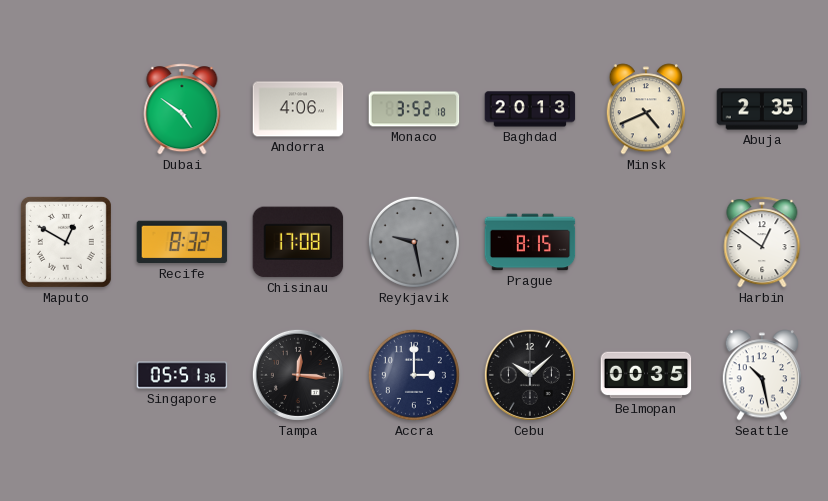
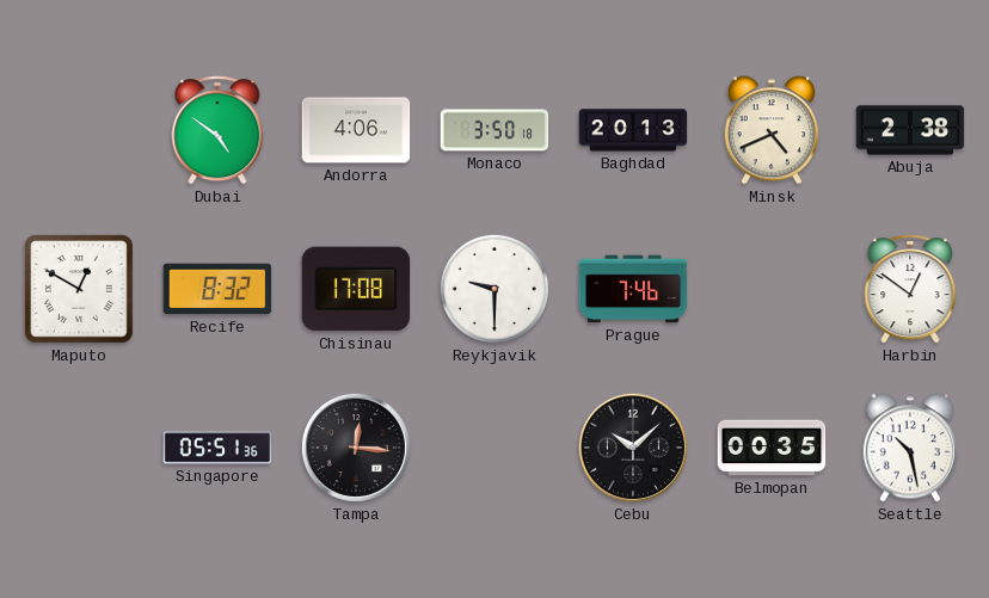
Monaco: 3:52 -> 3:50
Abuja: 2:35 -> 2:38
Reykjavik: 9:28 -> 9:30
Reykjavik dial: grey -> white
Prague: 8:15 -> 7:46
Accra: 3:00 -> none
